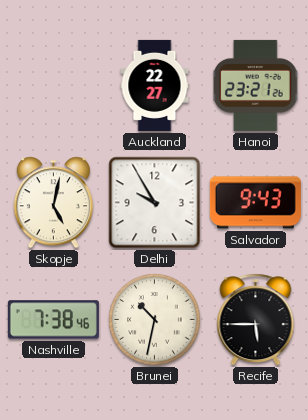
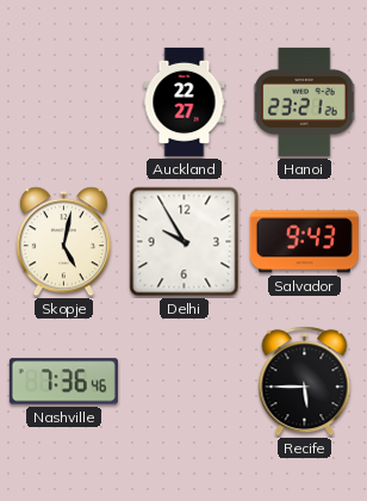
Nashville: 7:38 -> 7:36
Brunei: 10:32 -> none
